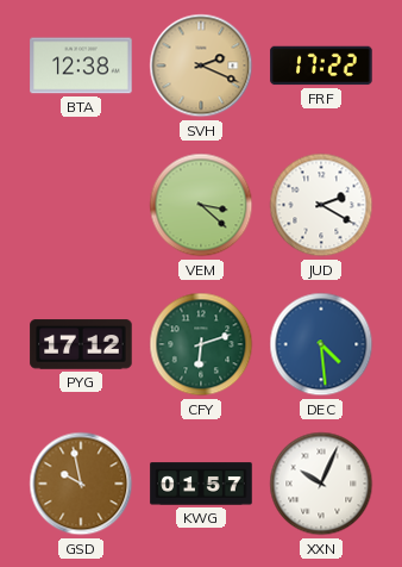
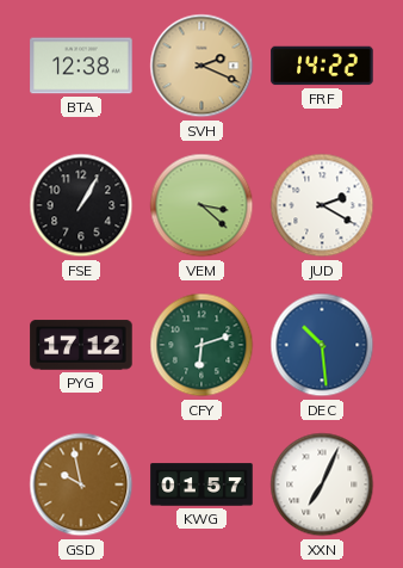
FRF: 17:22 -> 14:22
FSE: none -> 1:05
DEC: 4:29 -> 10:29
XXN: 10:04 -> 7:04
